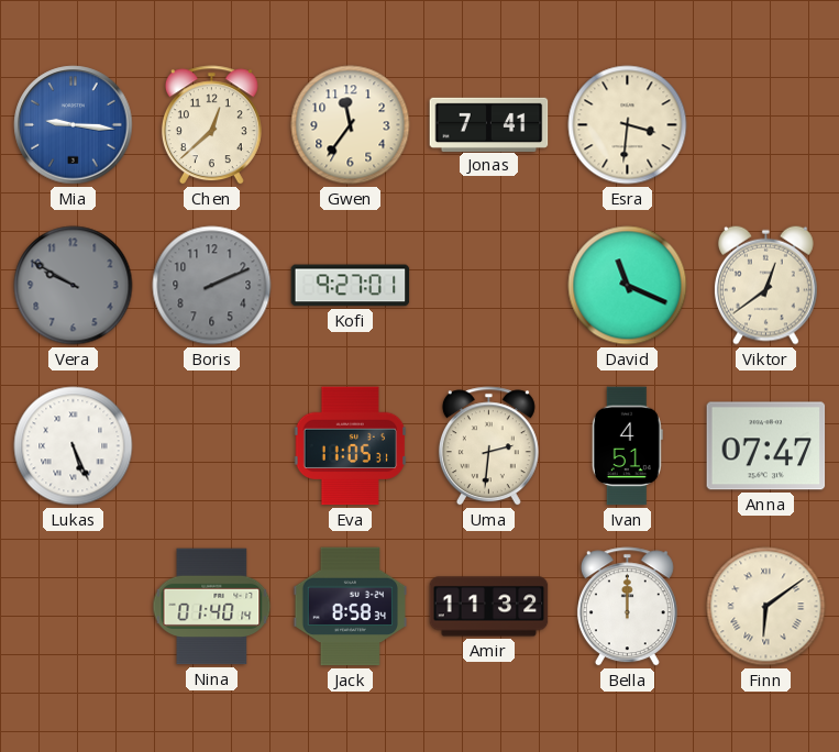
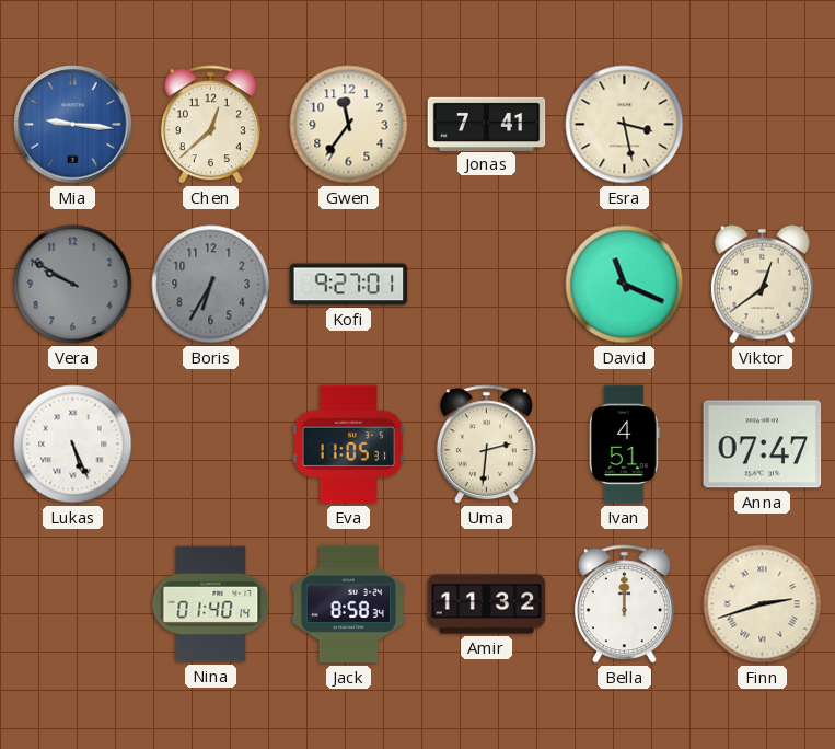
Esra: 3:31 -> 3:28
Boris: 2:11 -> 6:35
Finn: 6:09 -> 2:42
